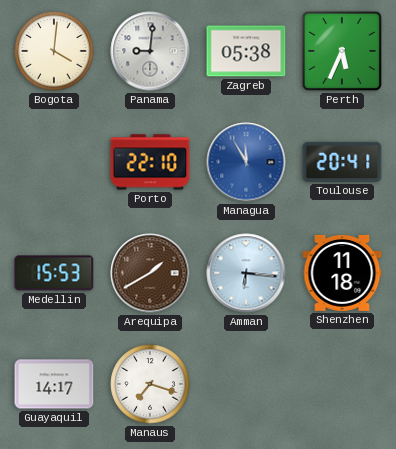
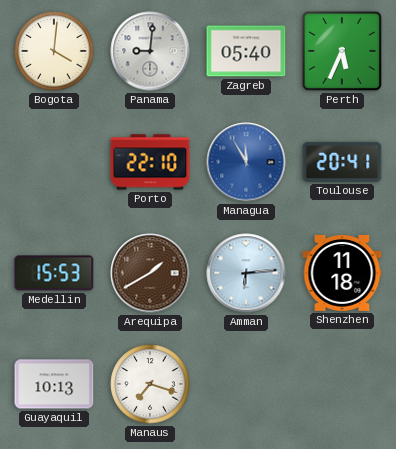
Zagreb: 05:38 -> 05:40
Amman: 6:16 -> 6:14
Guayaquil: 14:17 -> 10:13
